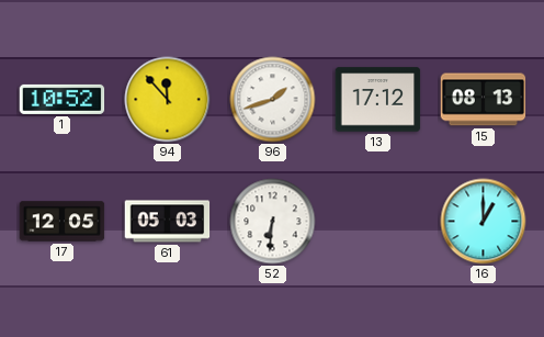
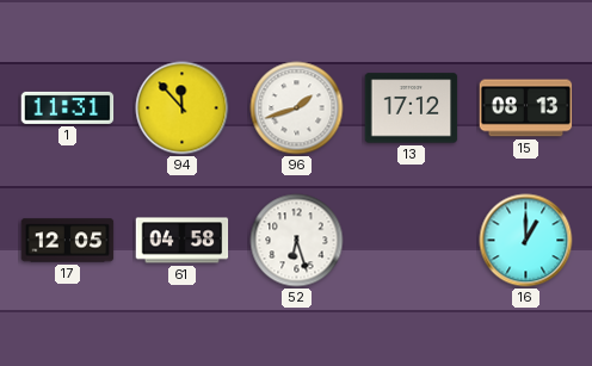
1: 10:52 -> 11:31
61: 05:03 -> 04:58
52: 6:31 -> 6:27
